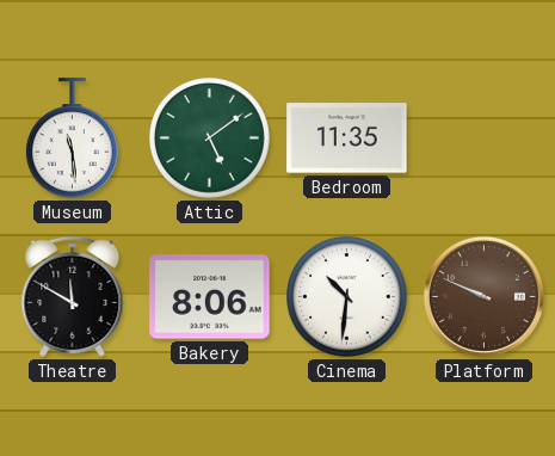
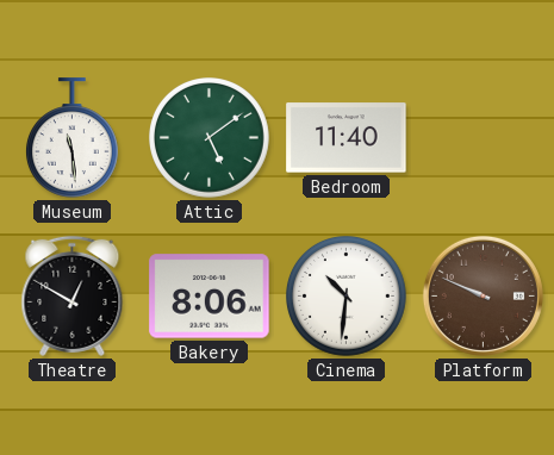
Bedroom: 11:35 -> 11:40
Theatre: 11:50 -> 12:50
